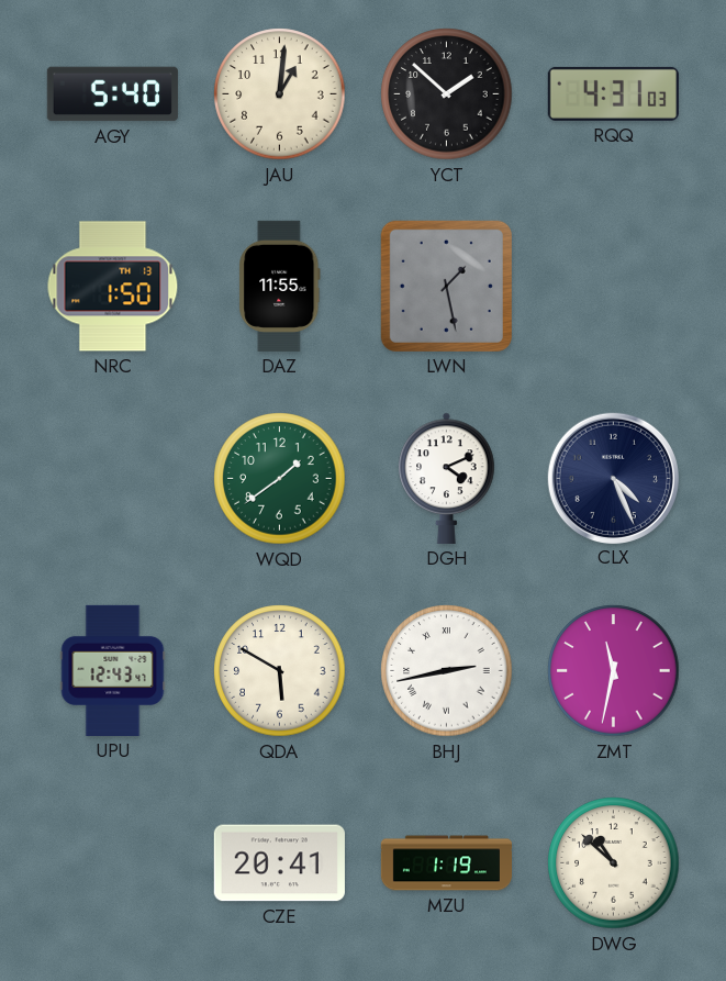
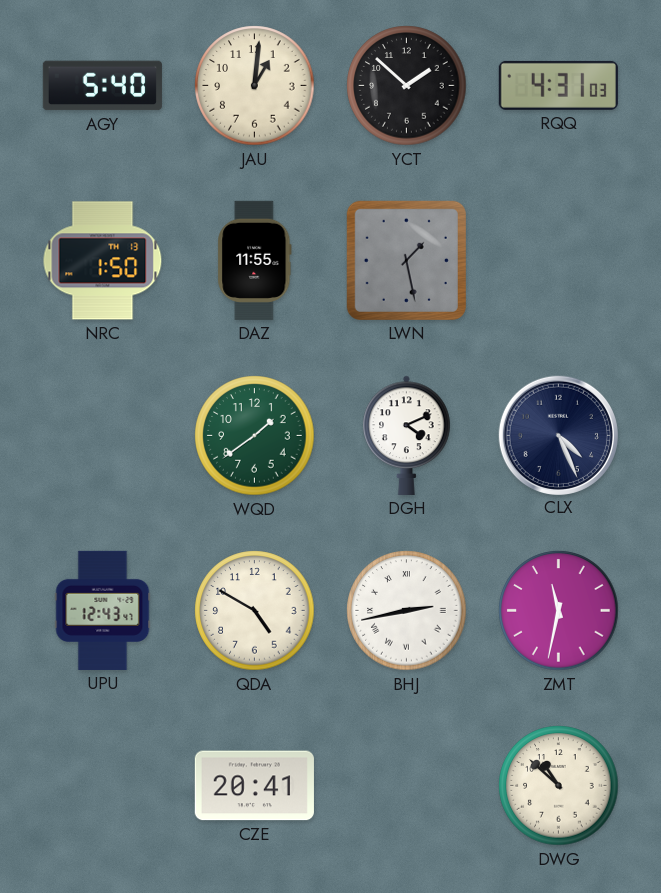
QDA: 5:50 -> 4:50
MZU: 1:19 -> none
